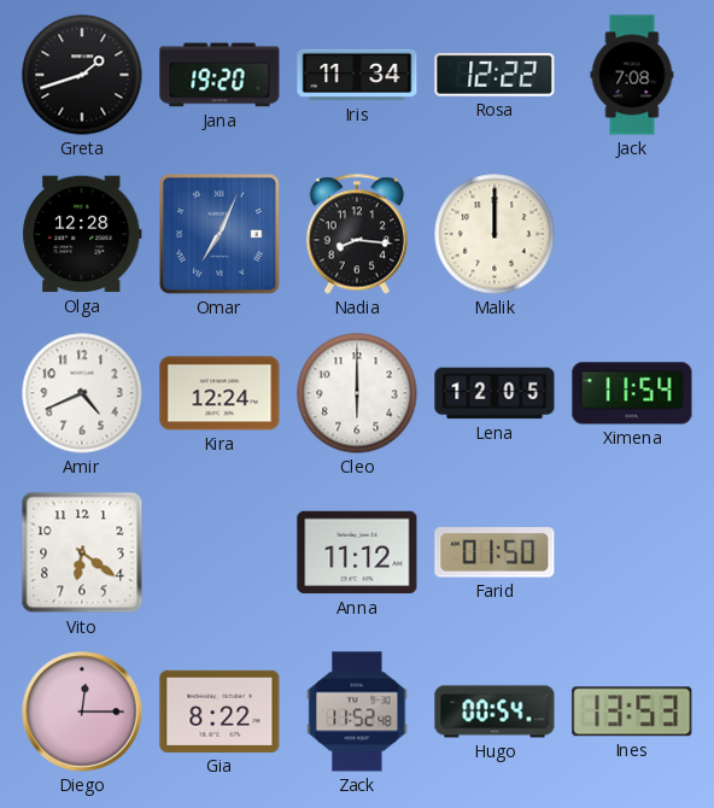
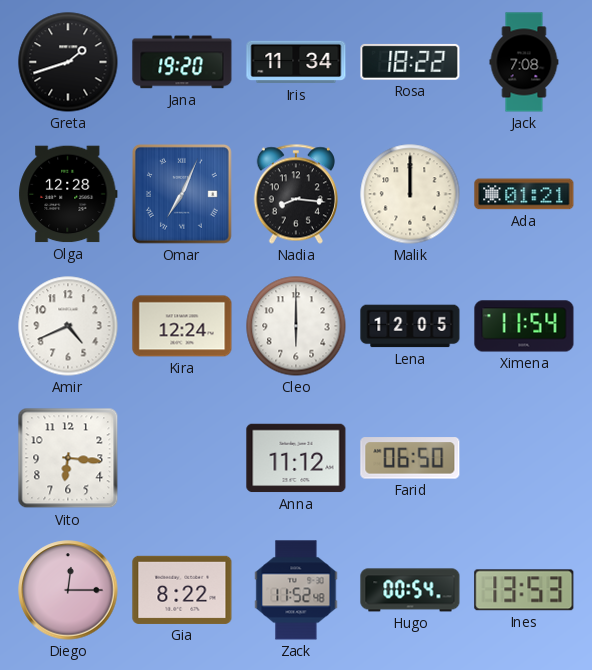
Rosa: 12:22 -> 18:22
Ada: none -> 01:21
Vito: 6:21 -> 6:16
Farid: 01:50 -> 06:50
